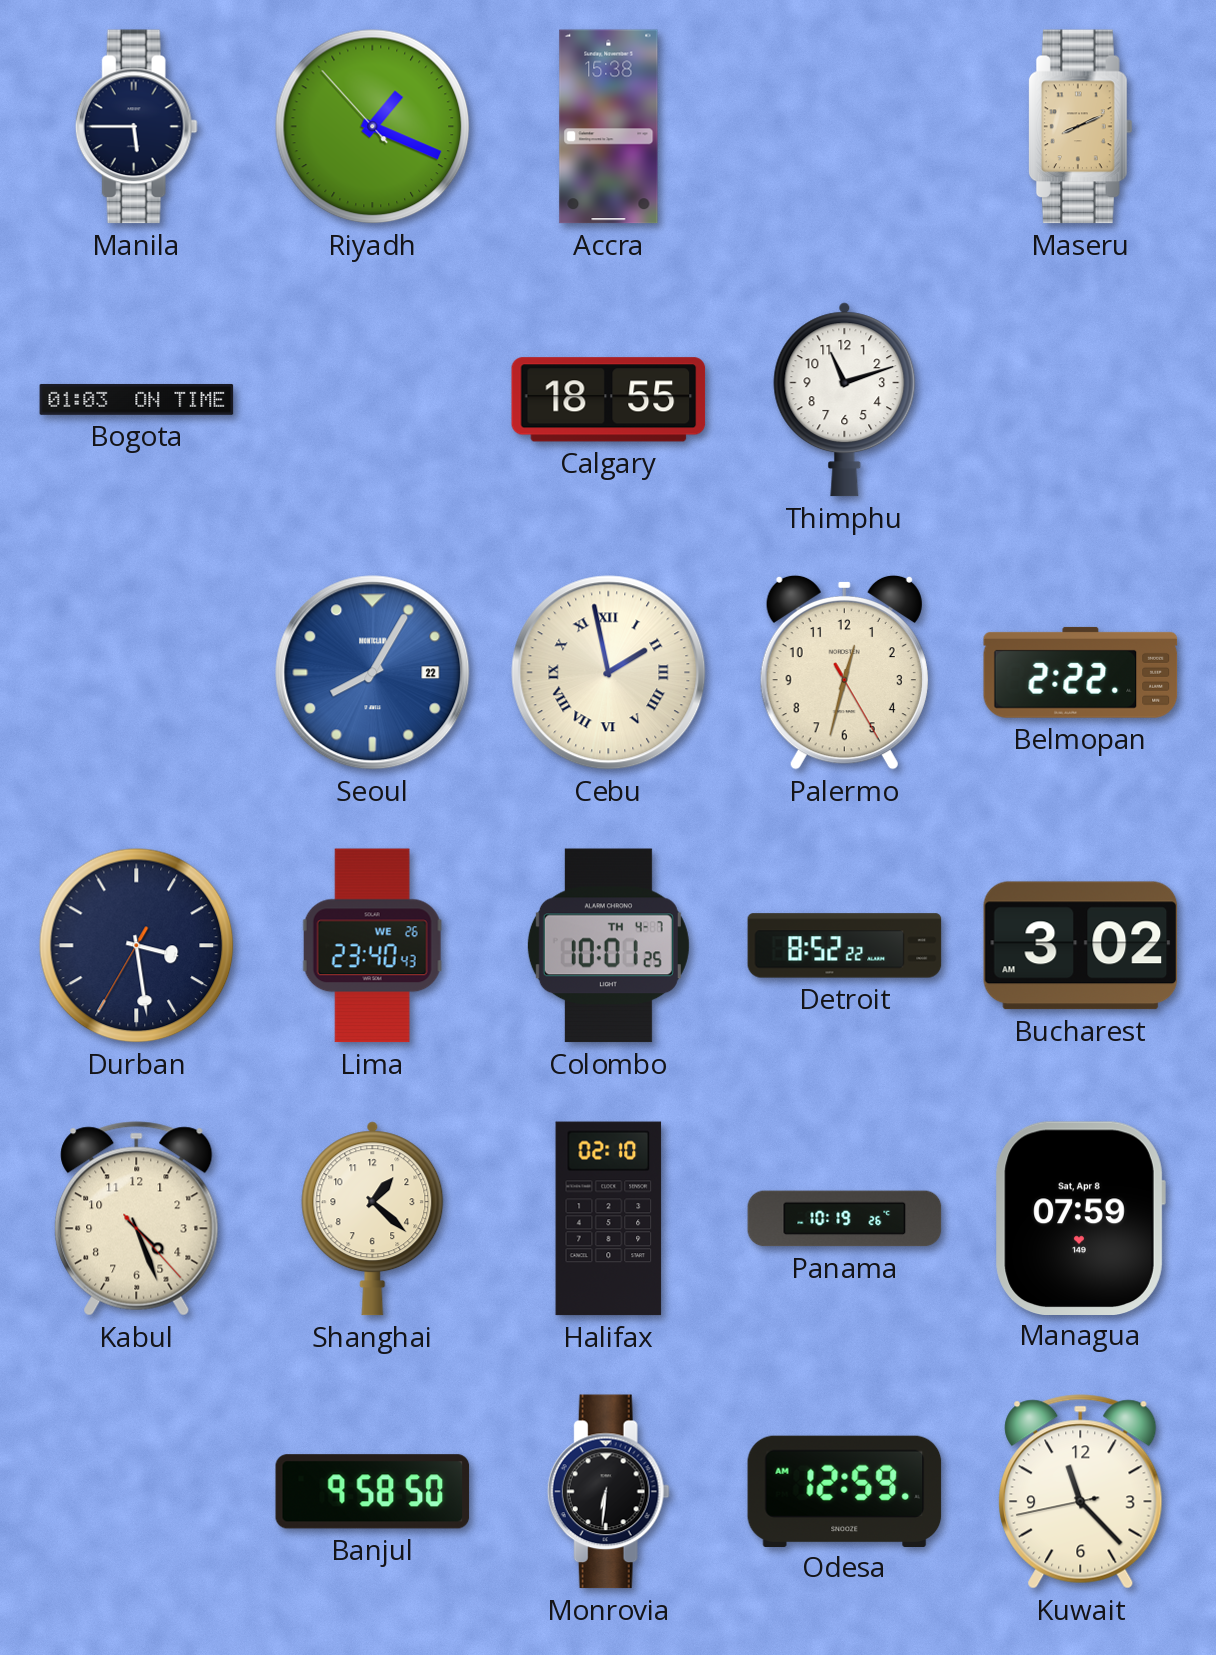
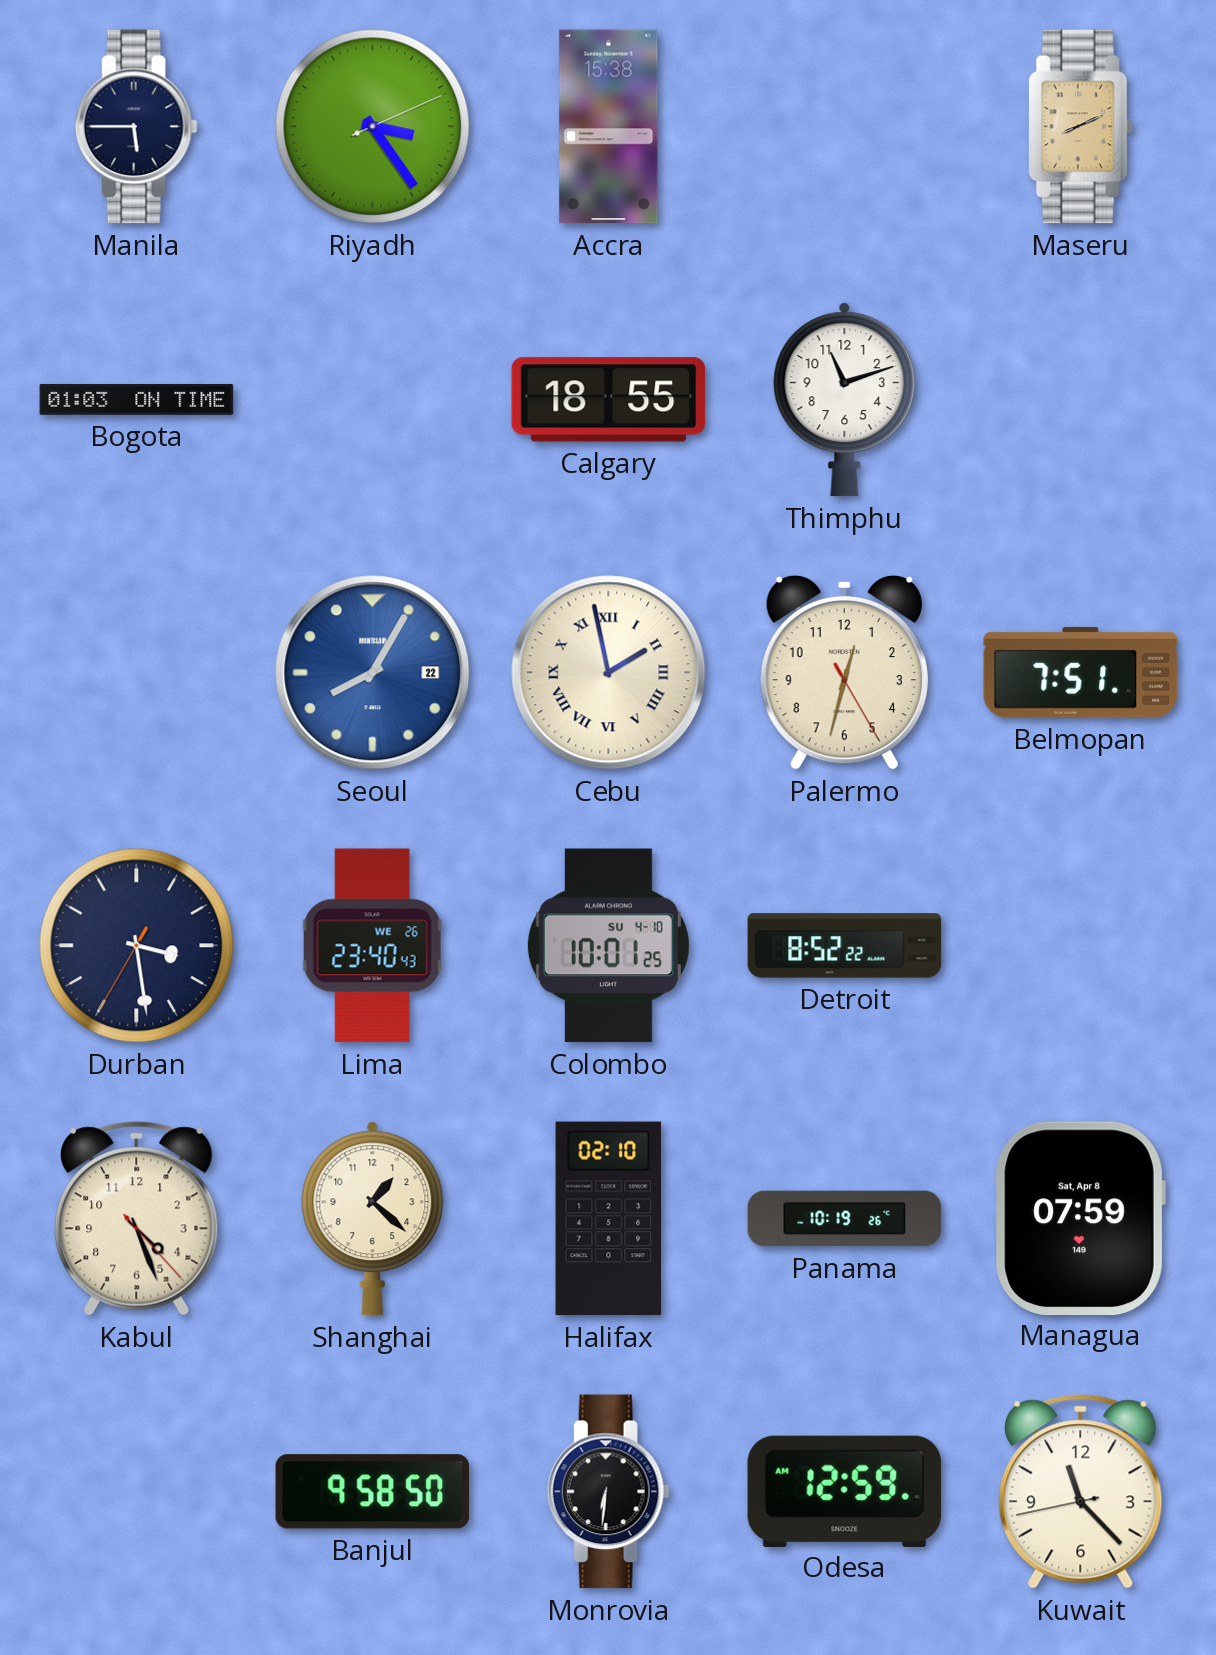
Riyadh: 1:18 -> 3:24
Belmopan: 2:22 -> 7:51
Colombo date: TH 4-7 -> SU 4-10
Bucharest: 3:02 -> none
